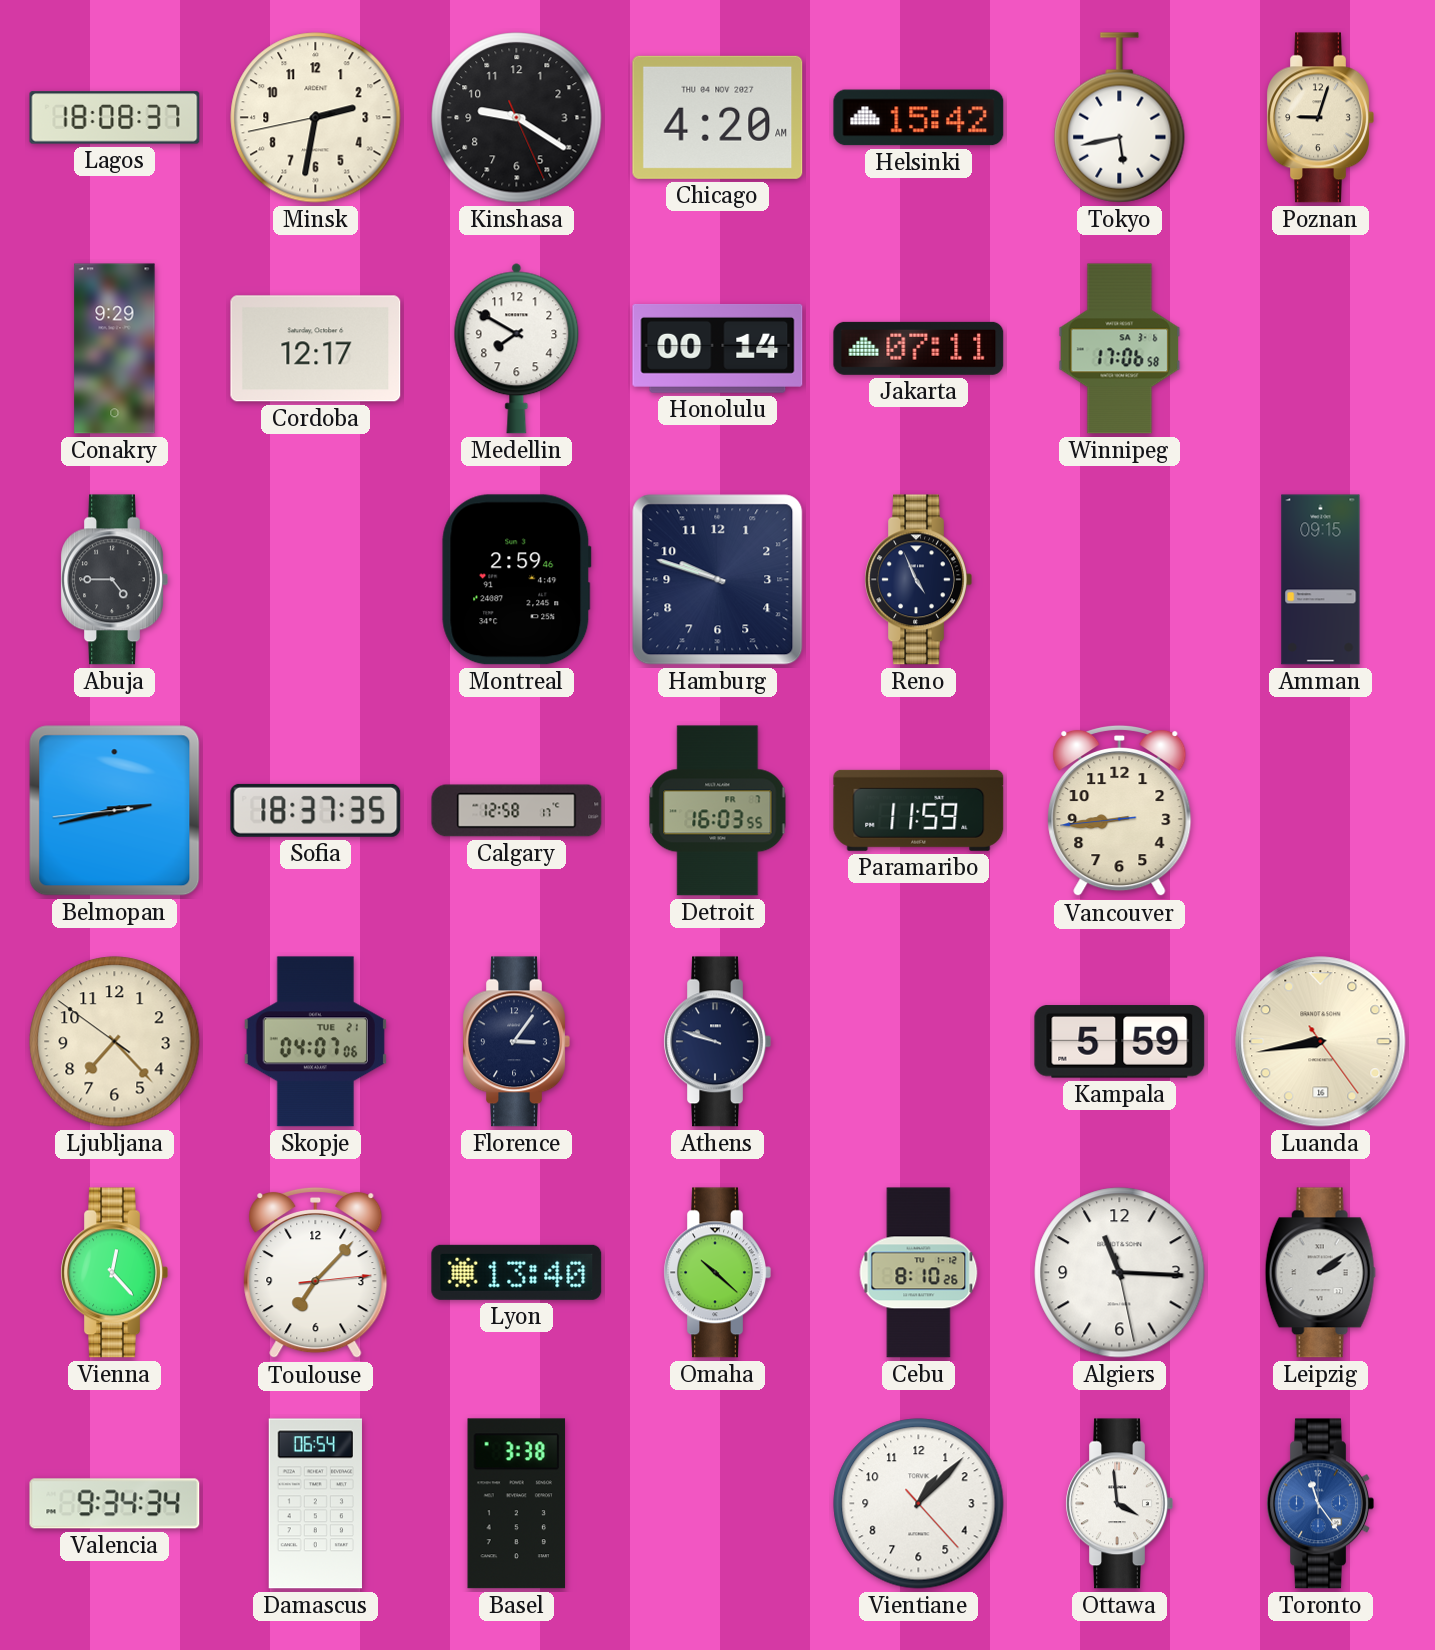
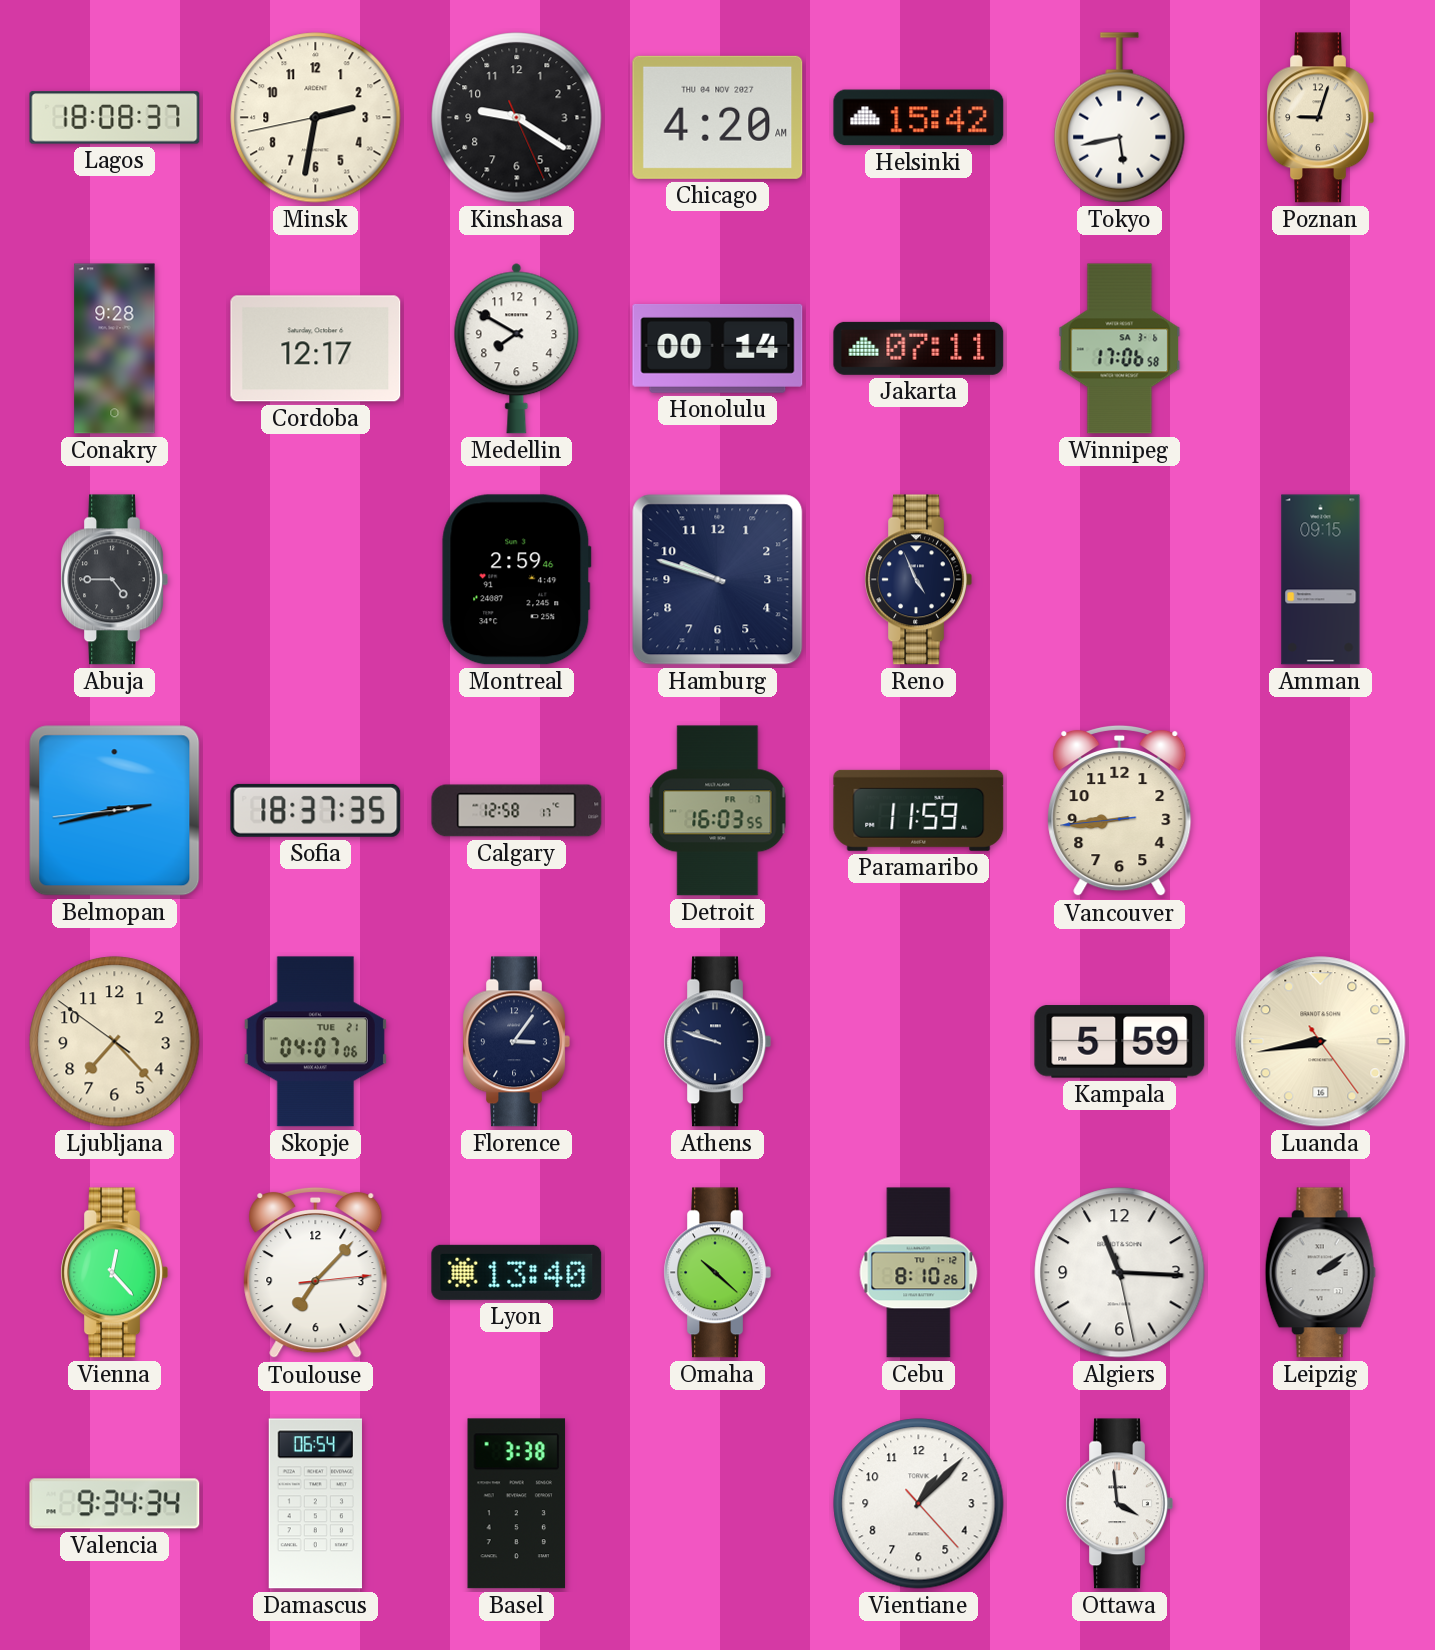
Conakry: 9:29 -> 9:28
Toronto: 11:24 -> none
